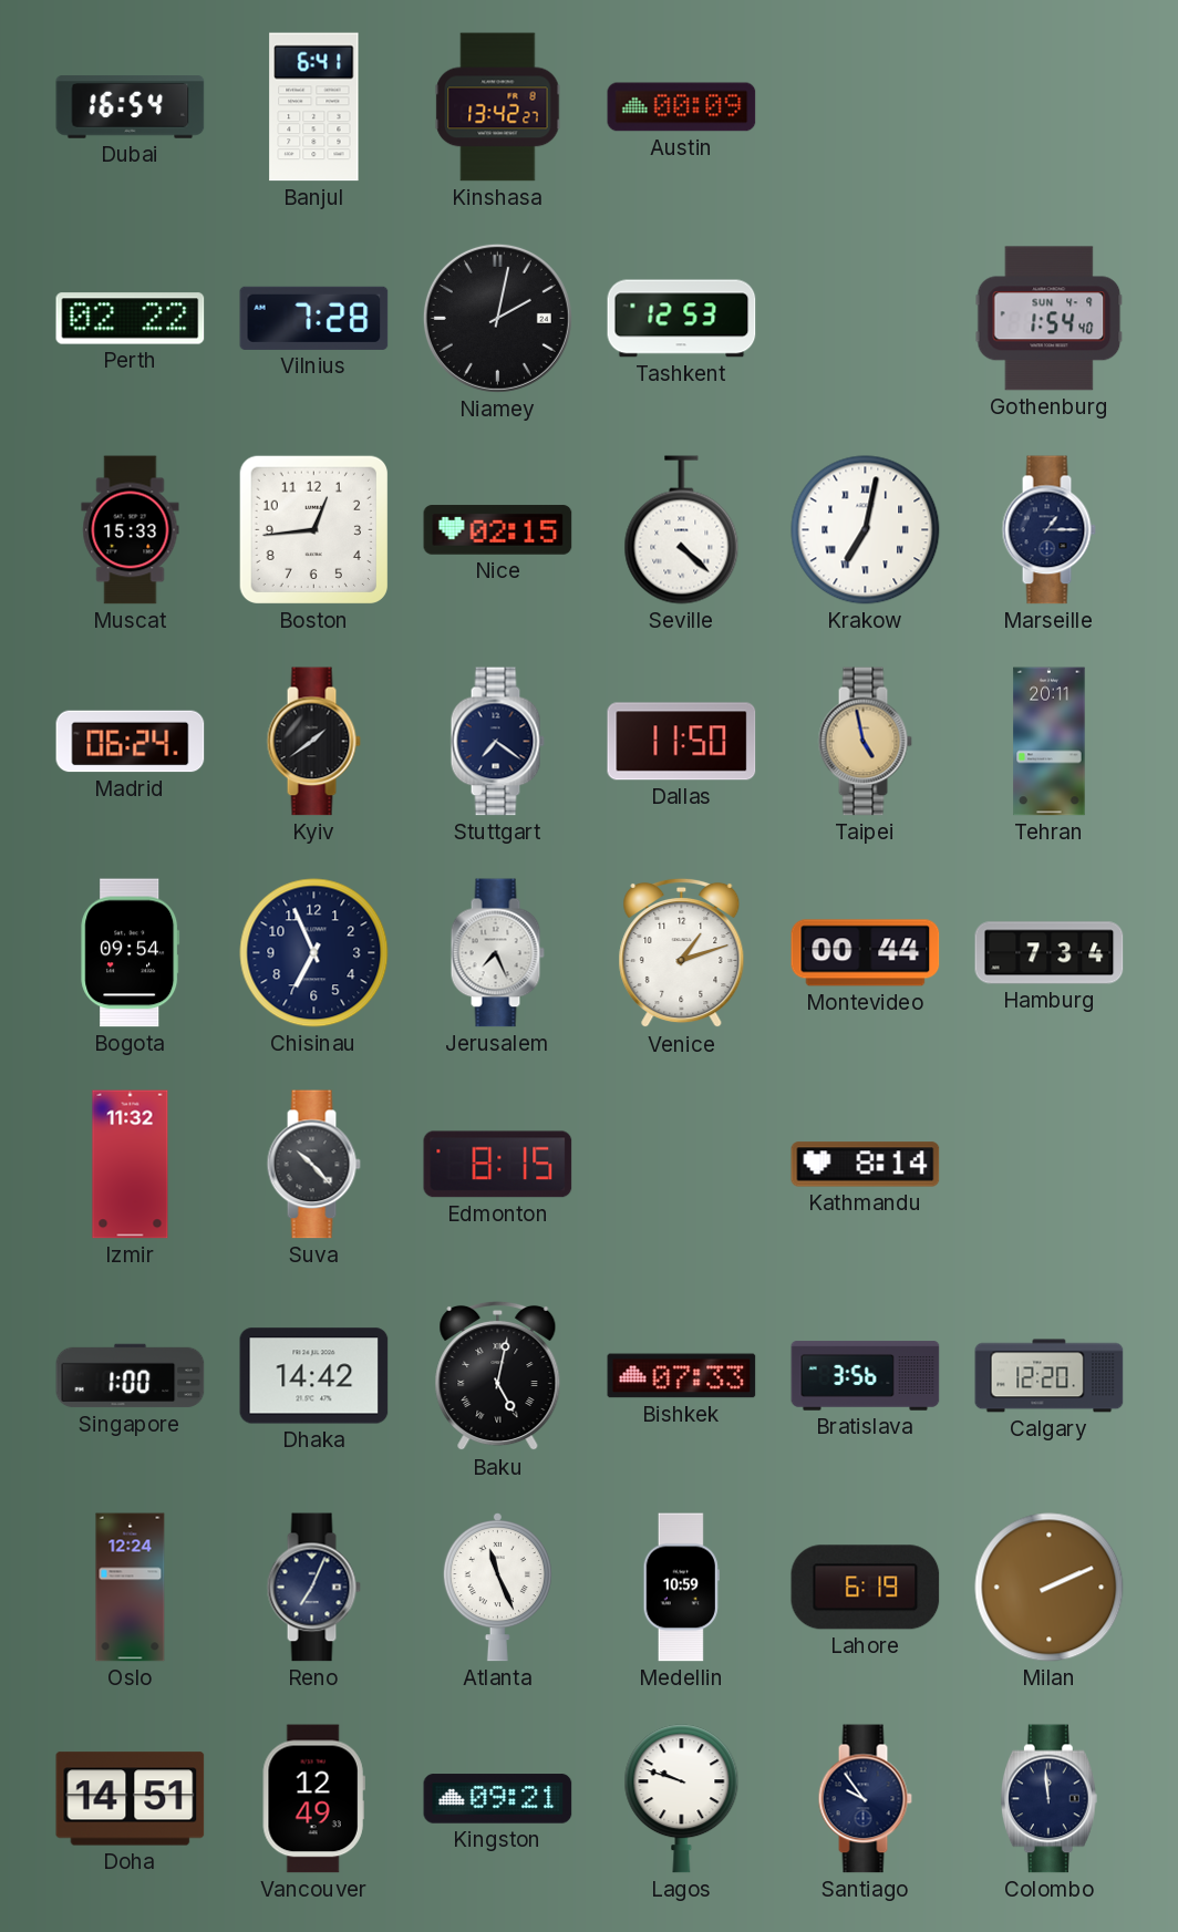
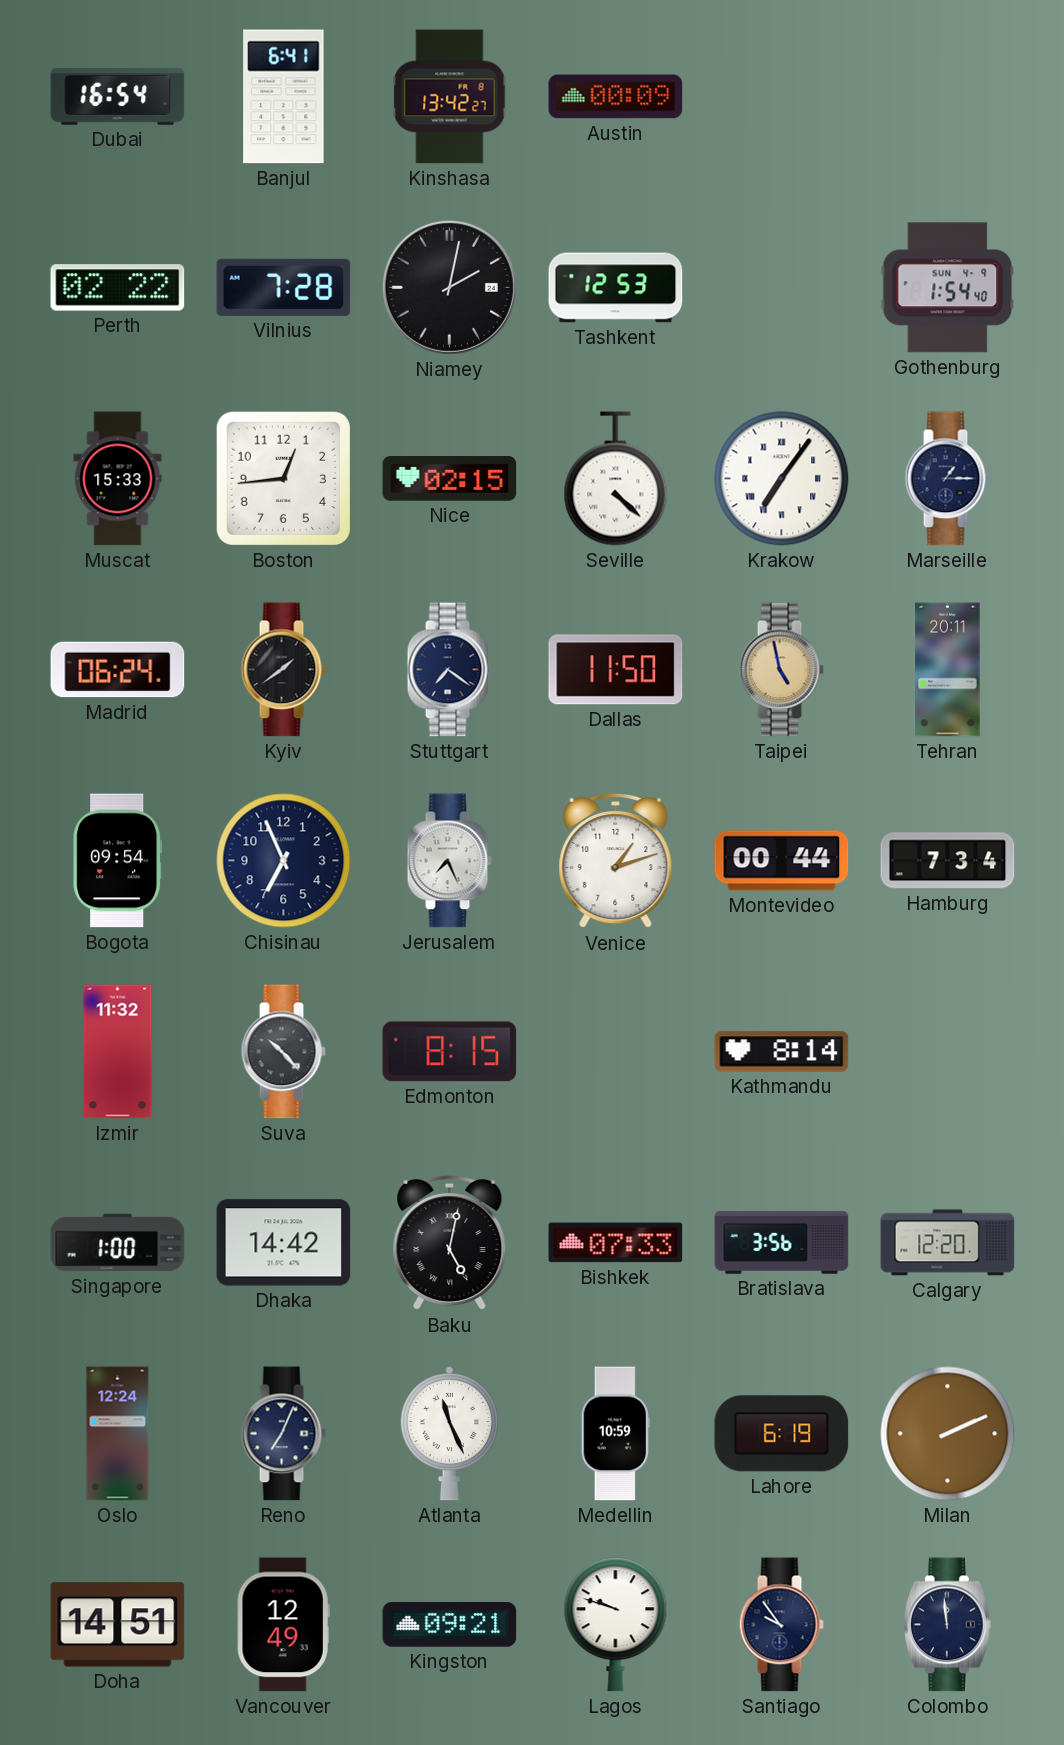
Krakow: 7:02 -> 7:06
